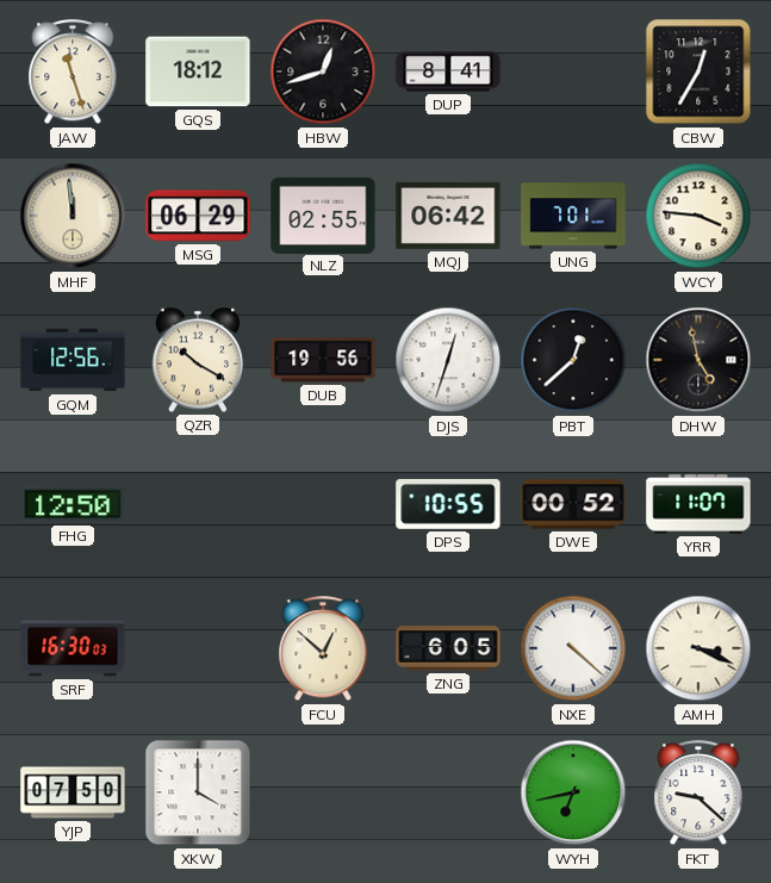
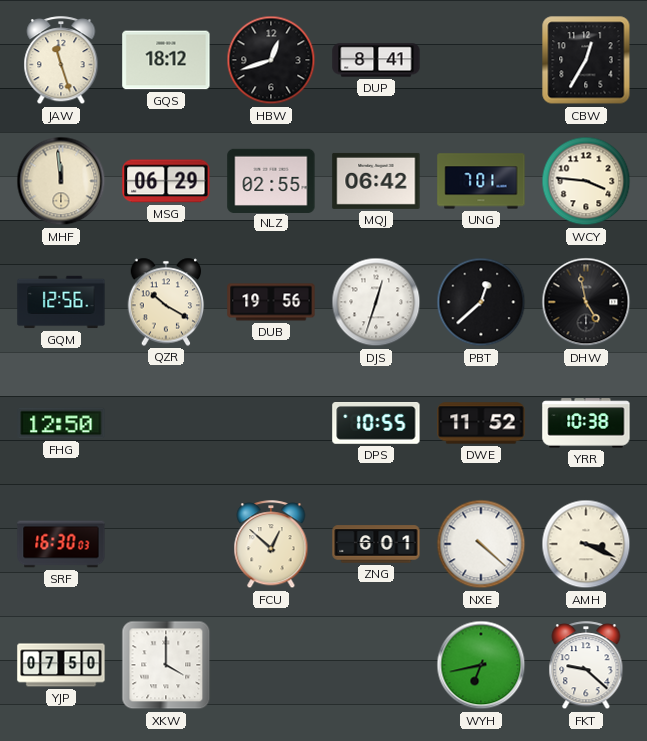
DWE: 00:52 -> 11:52
YRR: 11:07 -> 10:38
ZNG: 6:05 -> 6:01
